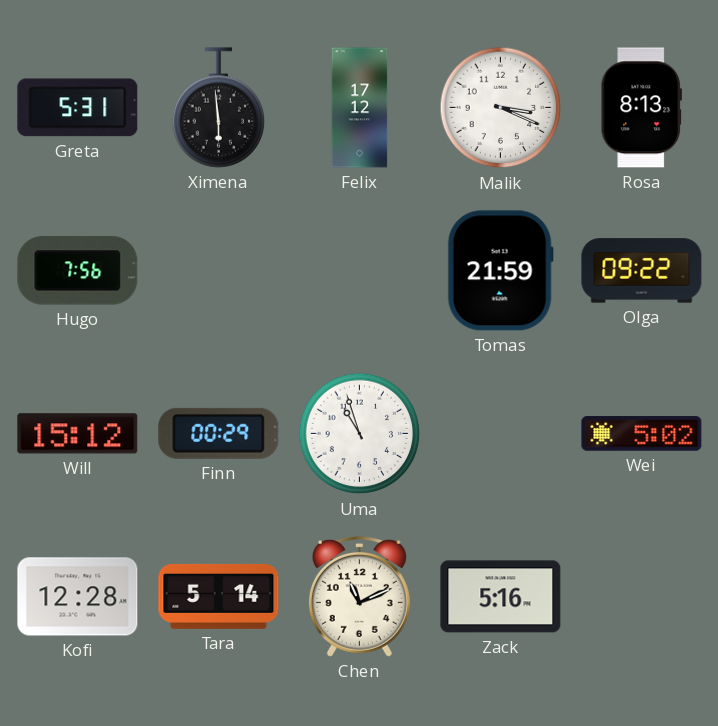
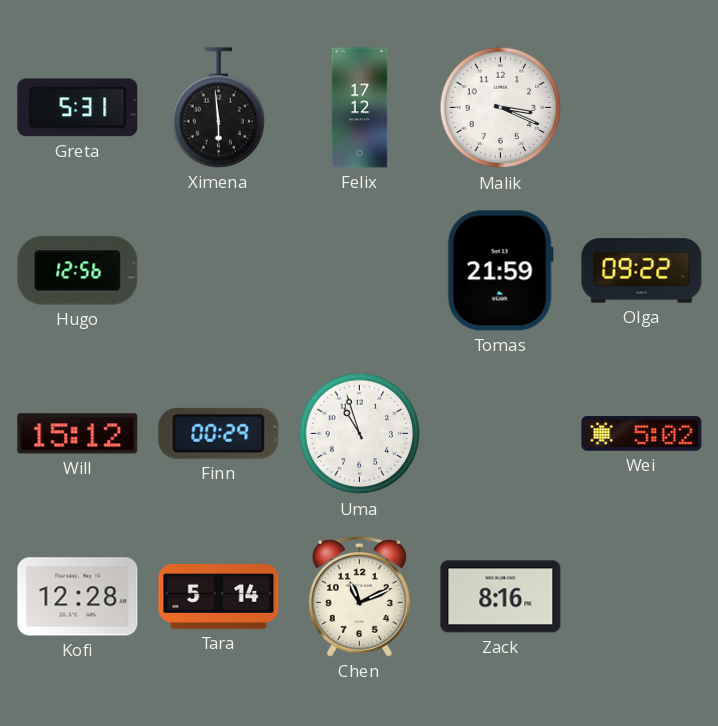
Rosa: 8:13 -> none
Hugo: 7:56 -> 12:56
Zack: 5:16 -> 8:16
